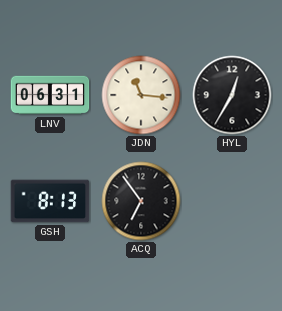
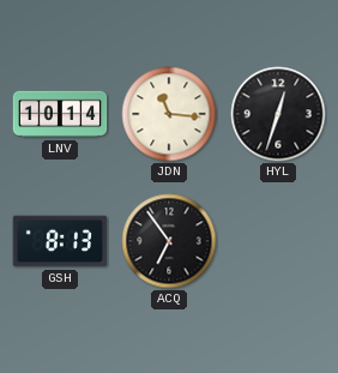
LNV: 06:31 -> 10:14
HYL: 12:35 -> 12:33
